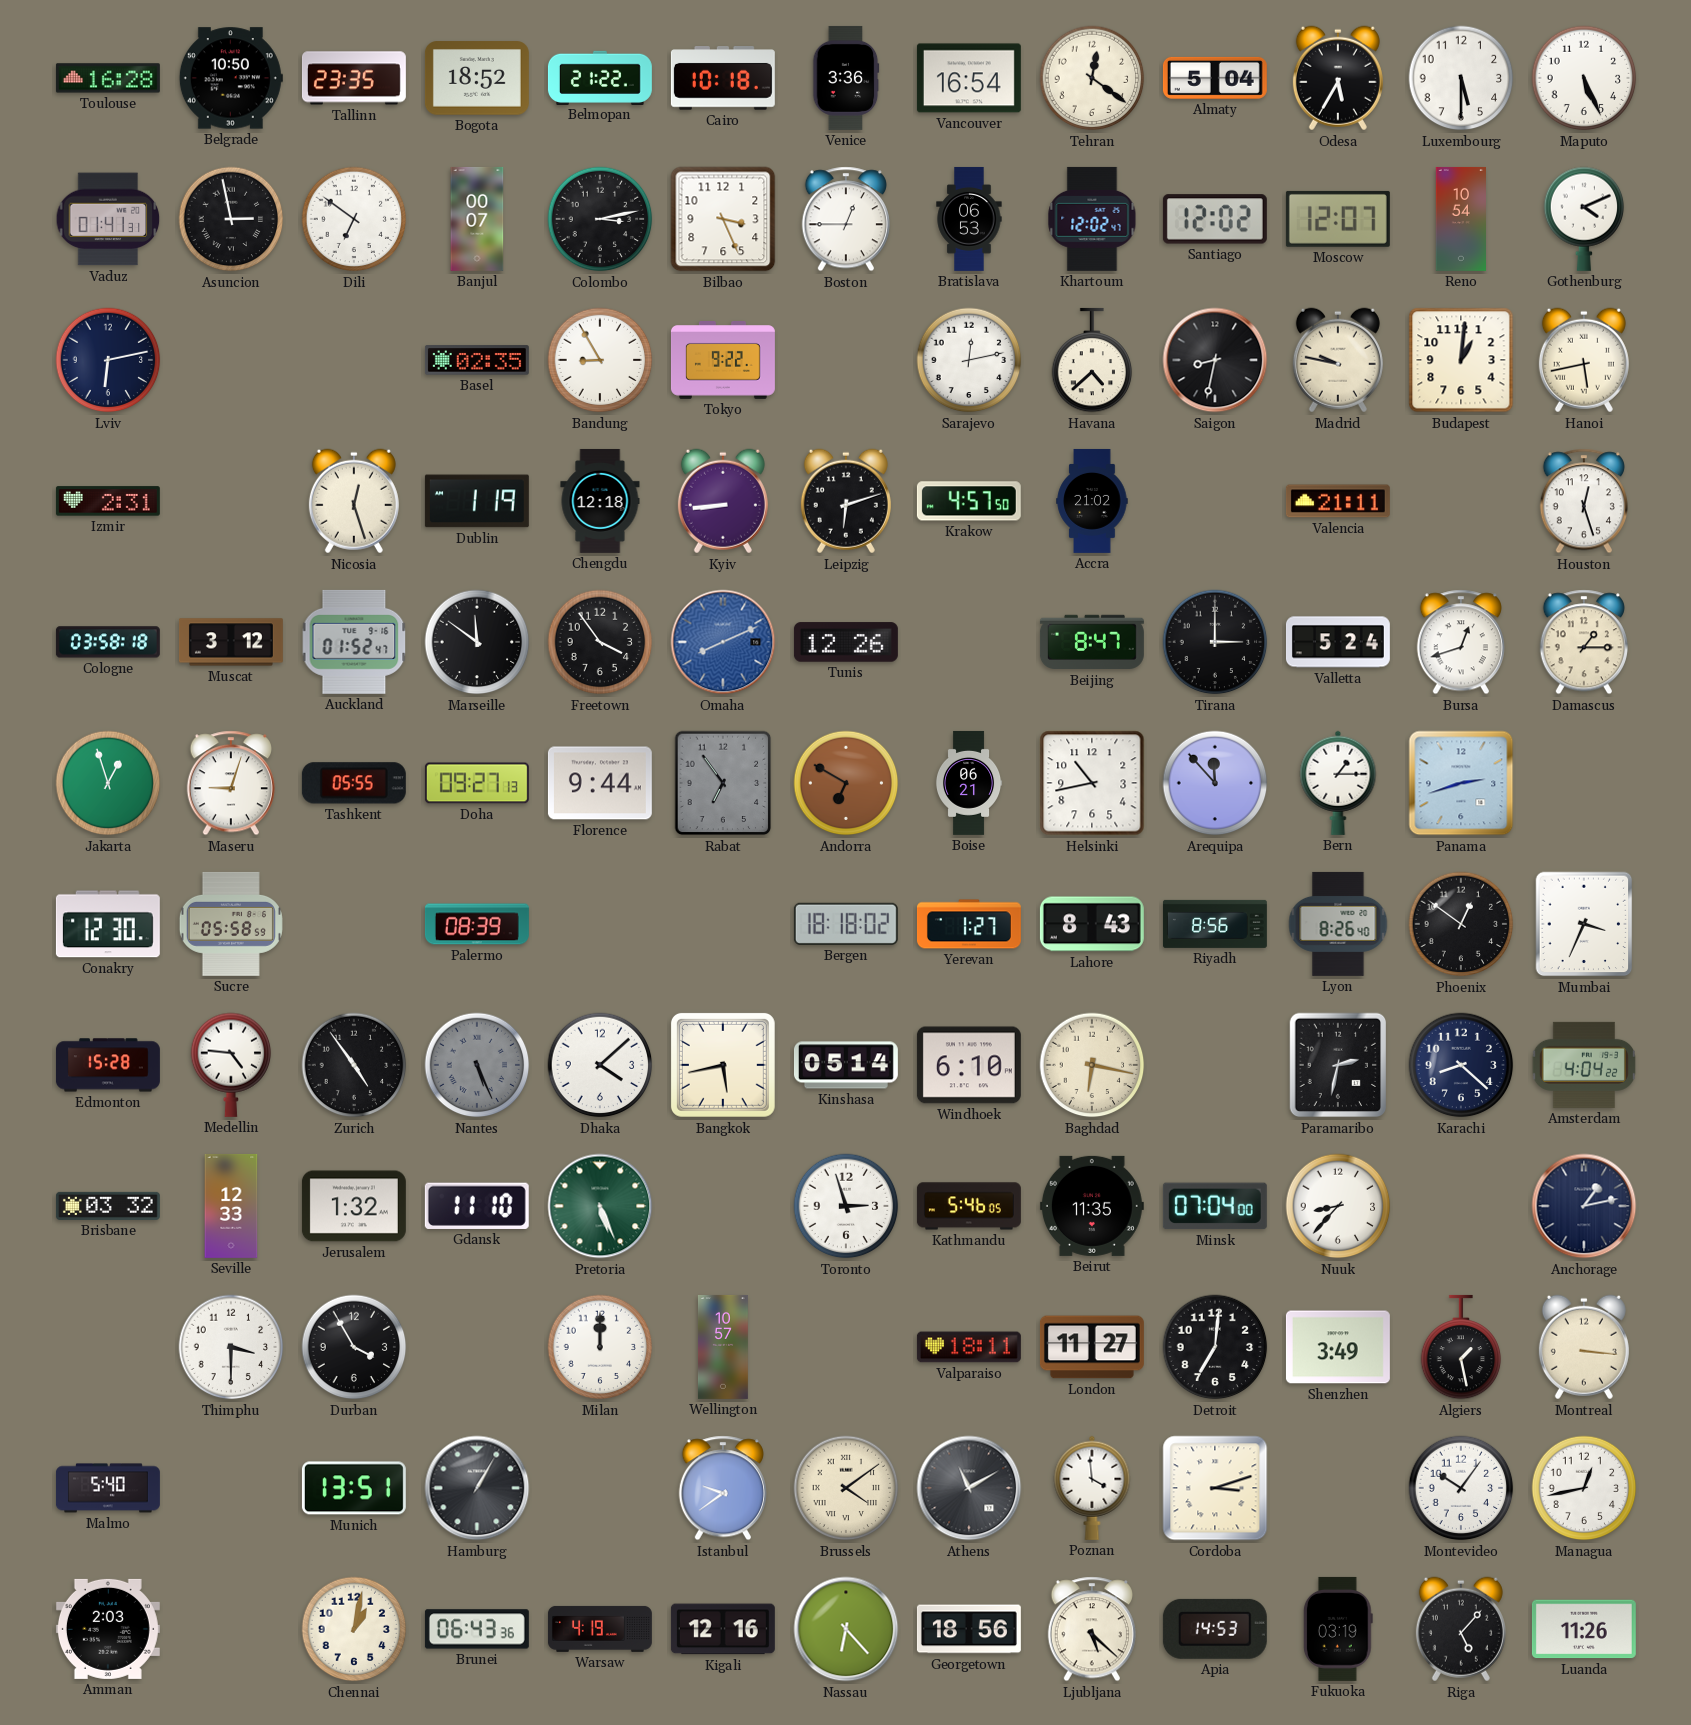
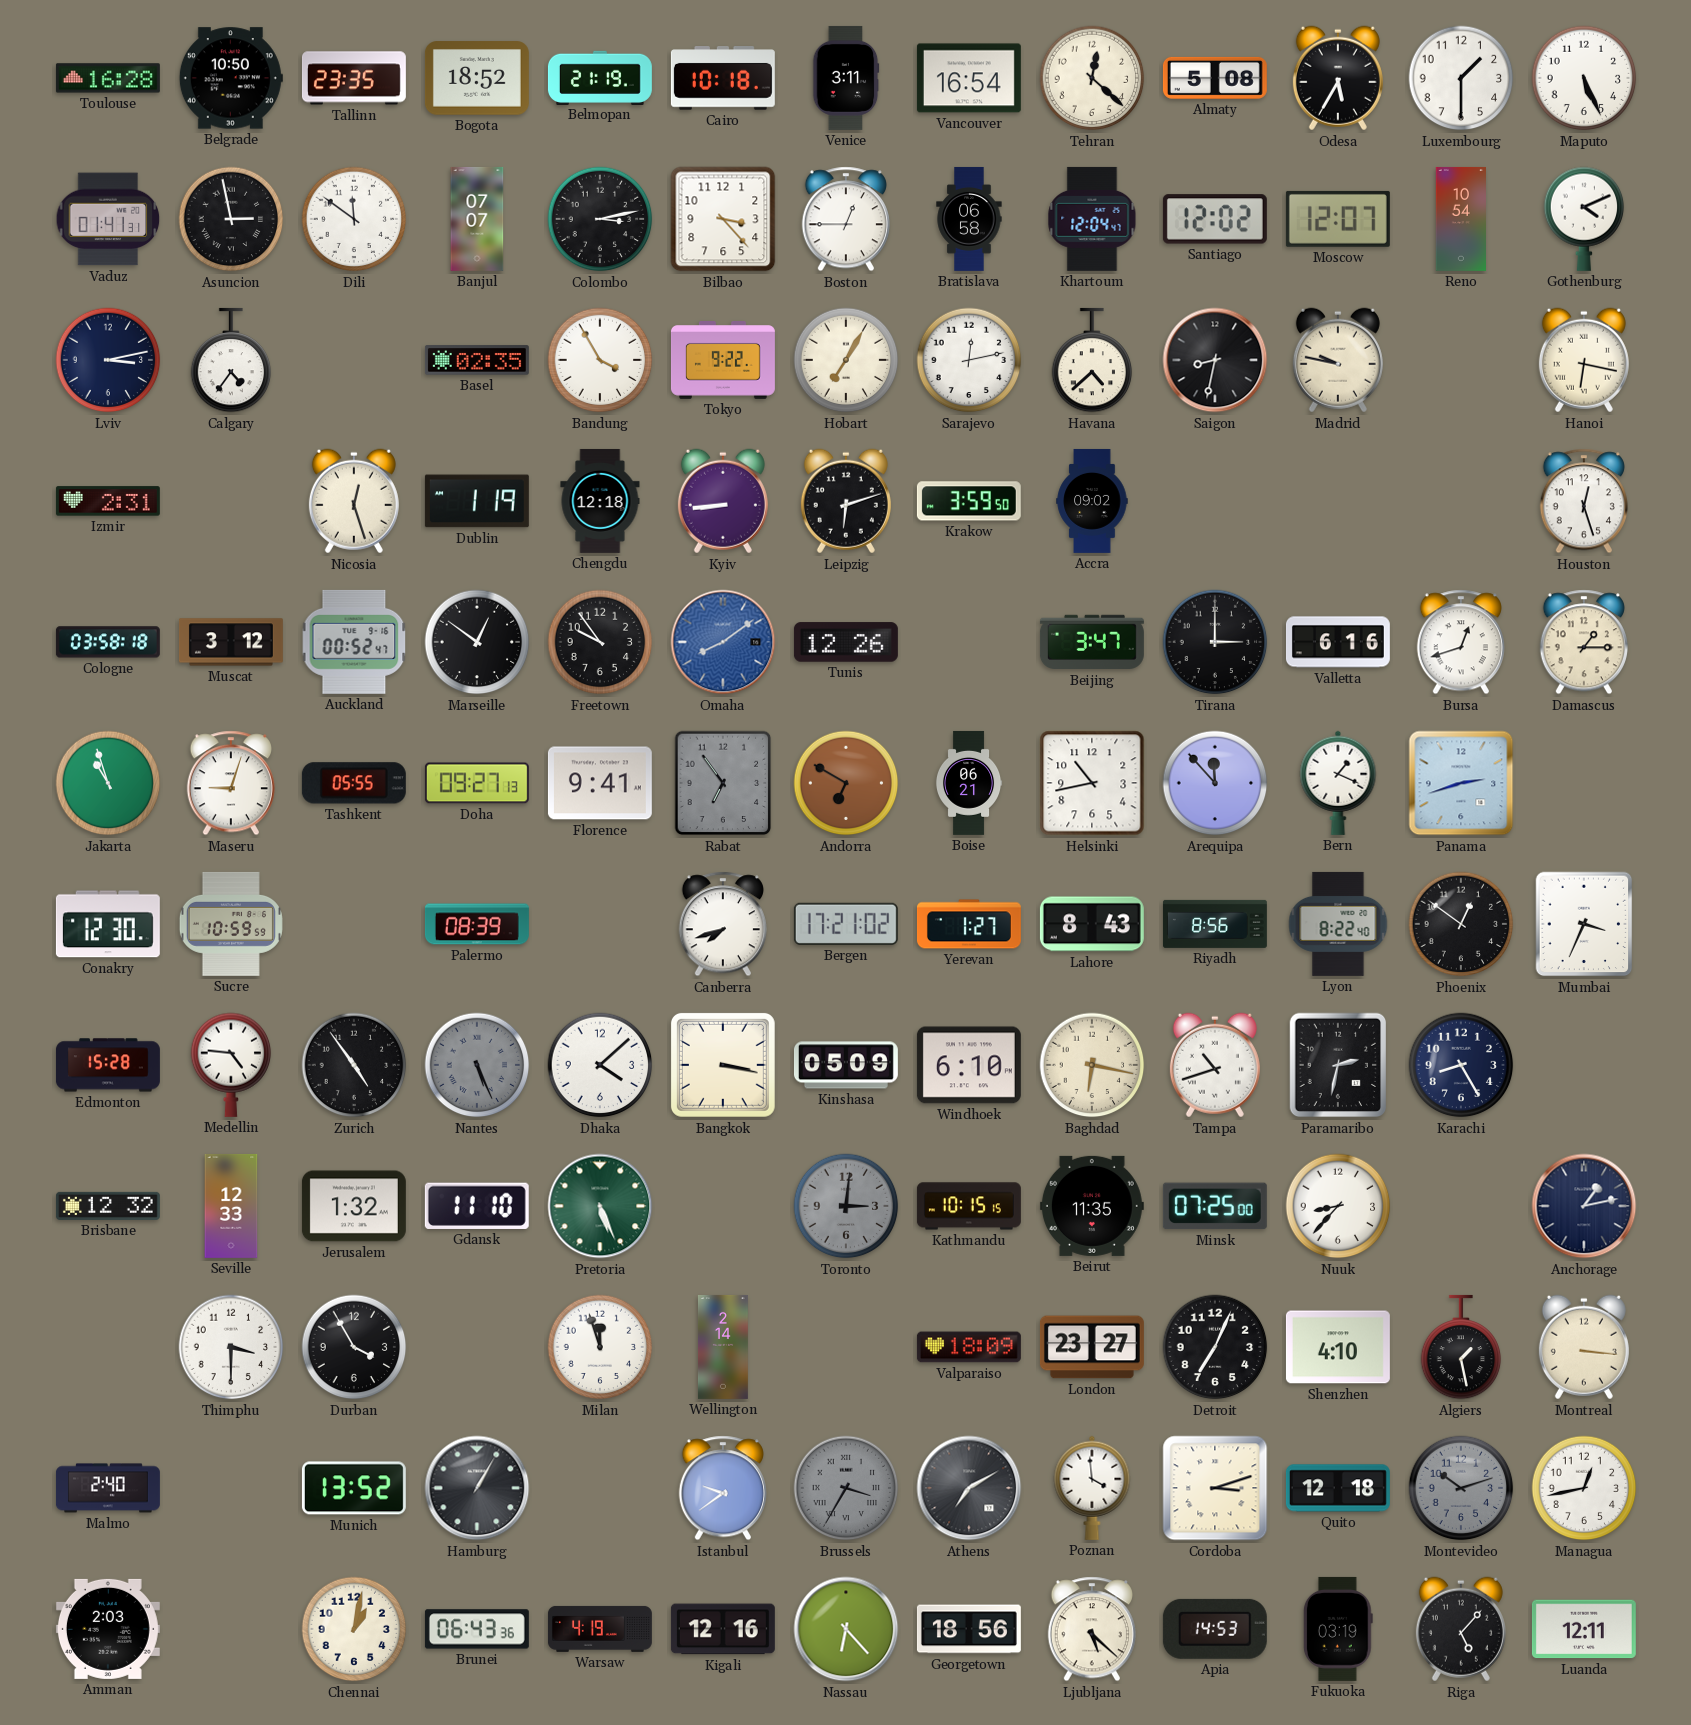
Belmopan: 21:22 -> 21:19
Venice: 3:36 -> 3:11
Tehran: 12:21 -> 12:22
Almaty: 5:04 -> 5:08
Luxembourg: 5:30 -> 1:30
Dili: 6:51 -> 11:51
Banjul: 00:07 -> 07:07
Bilbao: 3:26 -> 3:23
Bratislava: 06:53 -> 06:58
Khartoum: 12:02 -> 12:04
Lviv: 6:13 -> 3:13
Calgary: none -> 4:36
Bandung: 8:55 -> 3:55
Hobart: none -> 7:05
Budapest: 1:01 -> none
Hanoi: 5:43 -> 6:17
Krakow: 4:57 -> 3:59
Accra: 21:02 -> 09:02
Valencia: 21:11 -> none
Auckland: 01:52 -> 00:52
Marseille: 11:51 -> 12:51
Freetown: 3:54 -> 9:54
Omaha: 8:11 -> 8:09
Beijing: 8:47 -> 3:47
Valletta: 5:24 -> 6:16
Jakarta: 12:57 -> 10:57
Florence: 9:44 -> 9:41
Bern: 1:15 -> 1:19
Sucre: 05:58 -> 10:59
Canberra: none -> 7:42
Bergen: 18:18 -> 17:21
Lyon: 8:26 -> 8:22
Bangkok: 5:43 -> 3:17
Kinshasa: 05:14 -> 05:09
Tampa: none -> 10:42
Karachi: 8:22 -> 8:25
Amsterdam: 4:04 -> none
Brisbane: 03:32 -> 12:32
Toronto: 2:57 -> 3:01
Toronto dial: white -> grey
Kathmandu: 5:46 -> 10:15
Minsk: 07:04 -> 07:25
Milan: 12:00 -> 11:57
Wellington: 10:57 -> 2:14
Valparaiso: 18:11 -> 18:09
London: 11:27 -> 23:27
Detroit: 7:01 -> 7:04
Shenzhen: 3:49 -> 4:10
Malmo: 5:40 -> 2:40
Munich: 13:51 -> 13:52
Brussels: 4:09 -> 3:35
Brussels dial: cream -> grey
Athens: 11:10 -> 7:10
Quito: none -> 12:18
Montevideo: 10:06 -> 10:12
Montevideo dial: white -> grey
Luanda: 11:26 -> 12:11
